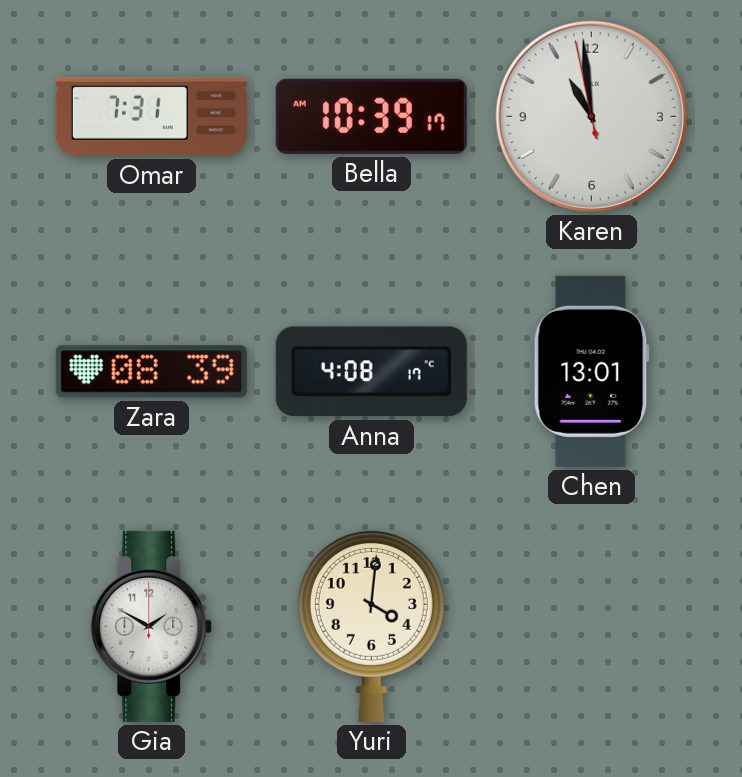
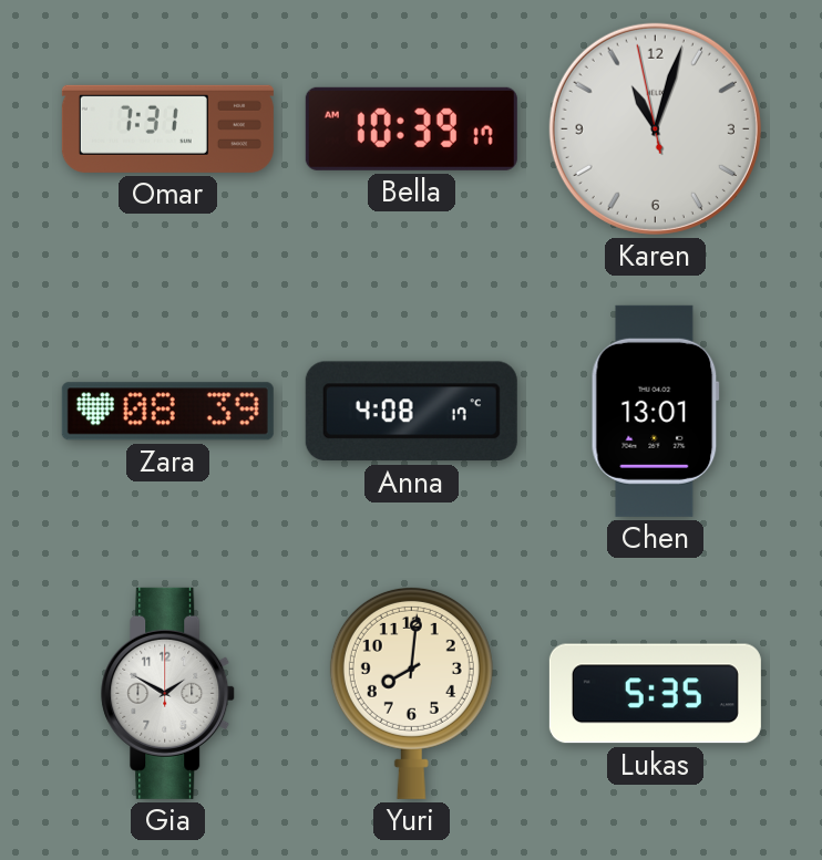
Karen: 10:58 -> 11:02
Yuri: 4:01 -> 8:01
Lukas: none -> 5:35
